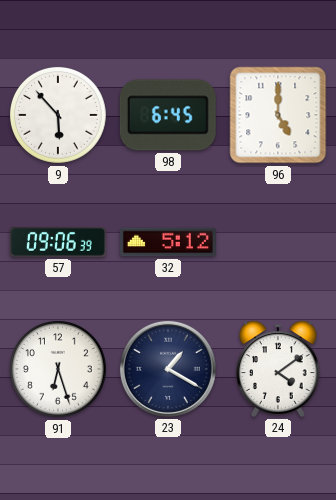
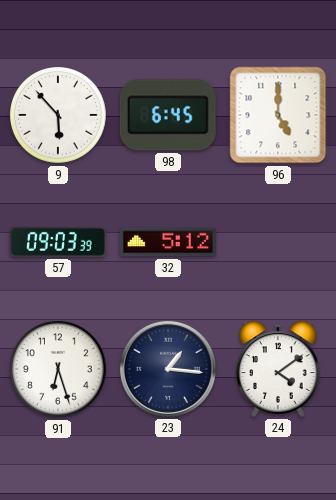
57: 09:06 -> 09:03
23: 1:20 -> 1:16
